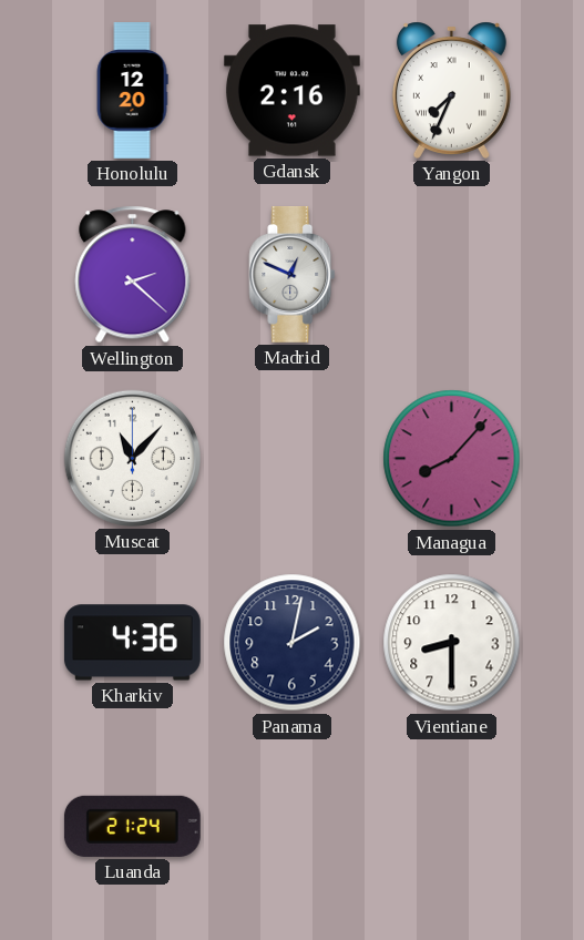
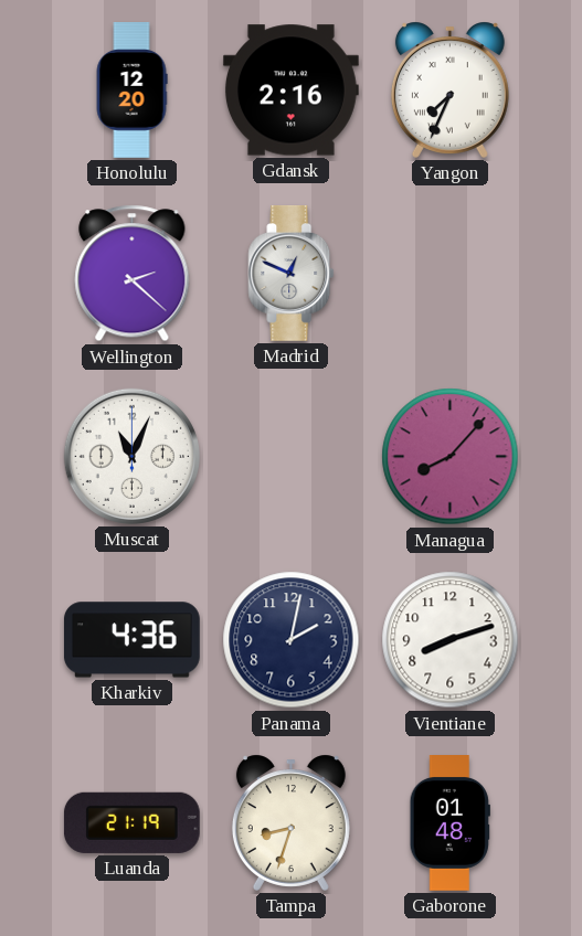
Muscat: 11:07 -> 11:04
Vientiane: 8:30 -> 8:12
Luanda: 21:24 -> 21:19
Tampa: none -> 8:33
Gaborone: none -> 01:48
